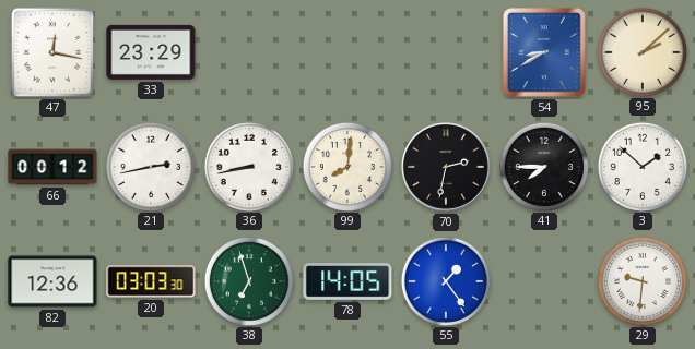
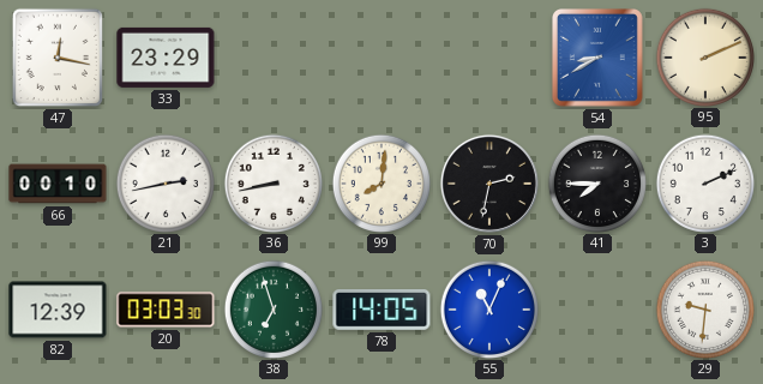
95: 2:08 -> 2:11
66: 00:12 -> 00:10
3: 1:52 -> 2:11
82: 12:36 -> 12:39
55: 1:24 -> 11:04
